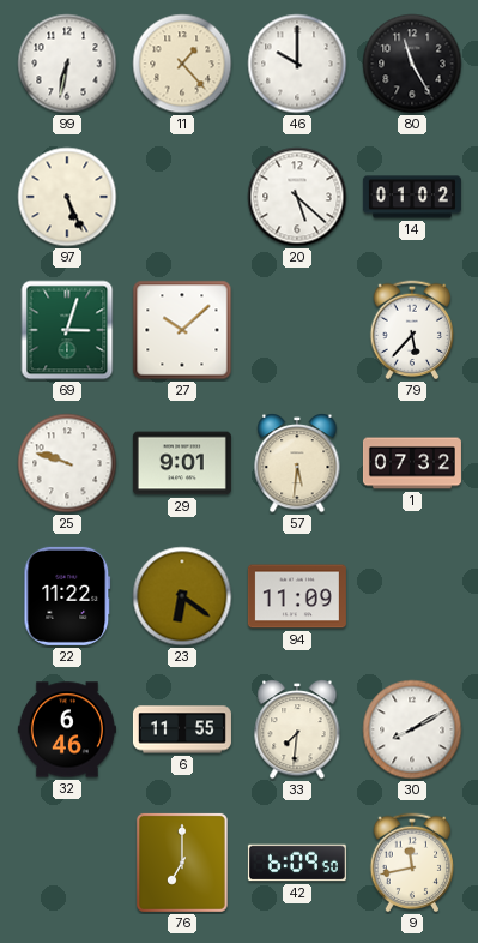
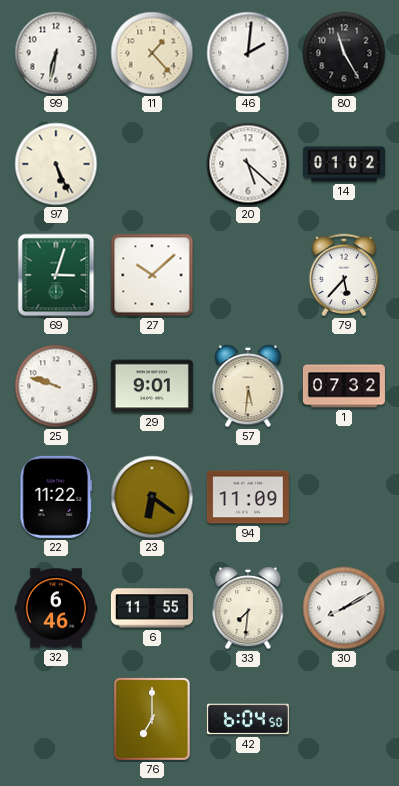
46: 10:00 -> 2:01
42: 6:09 -> 6:04
9: 11:43 -> none
